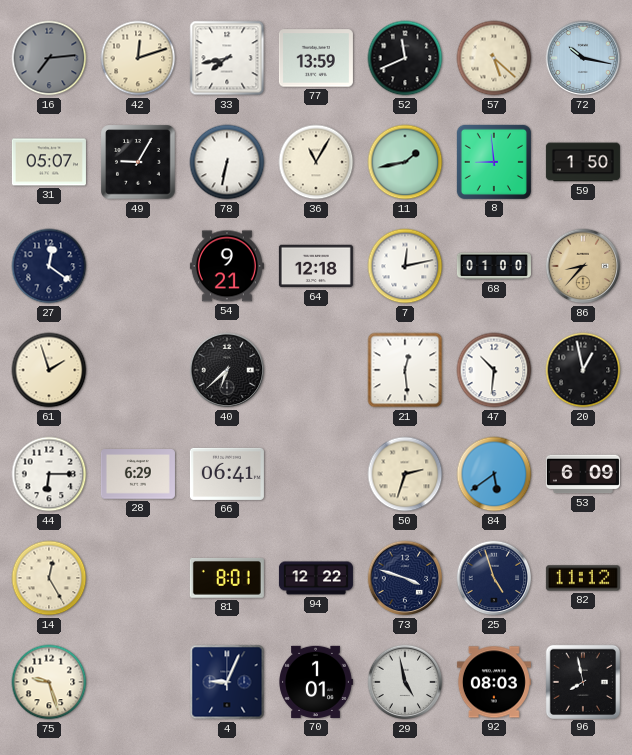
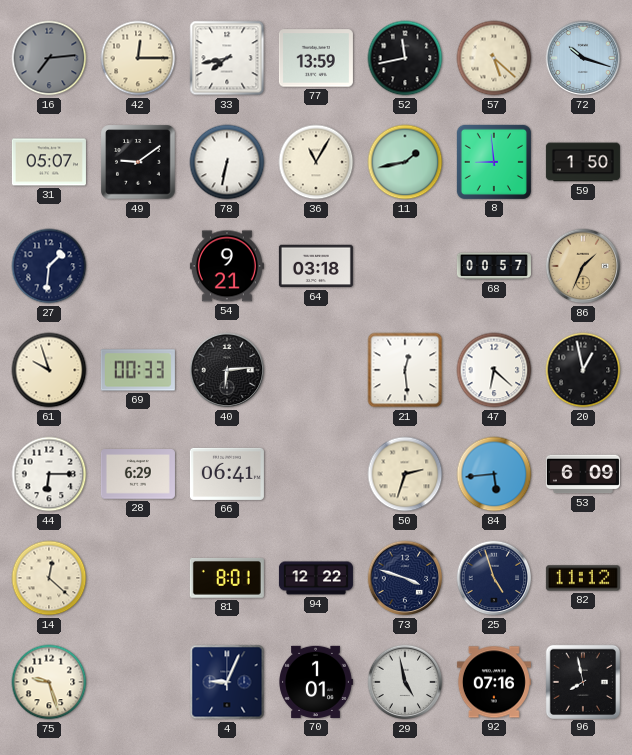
42: 12:12 -> 12:15
52: 11:41 -> 11:43
72: 10:17 -> 10:18
49: 9:05 -> 9:09
27: 12:21 -> 1:31
64: 12:18 -> 03:18
7: 12:13 -> none
68: 01:00 -> 00:57
86: 8:37 -> 1:34
61: 1:57 -> 9:57
69: none -> 00:33
40: 6:38 -> 6:14
47: 10:31 -> 6:22
84: 5:39 -> 5:44
14: 12:25 -> 12:22
92: 08:03 -> 07:16
